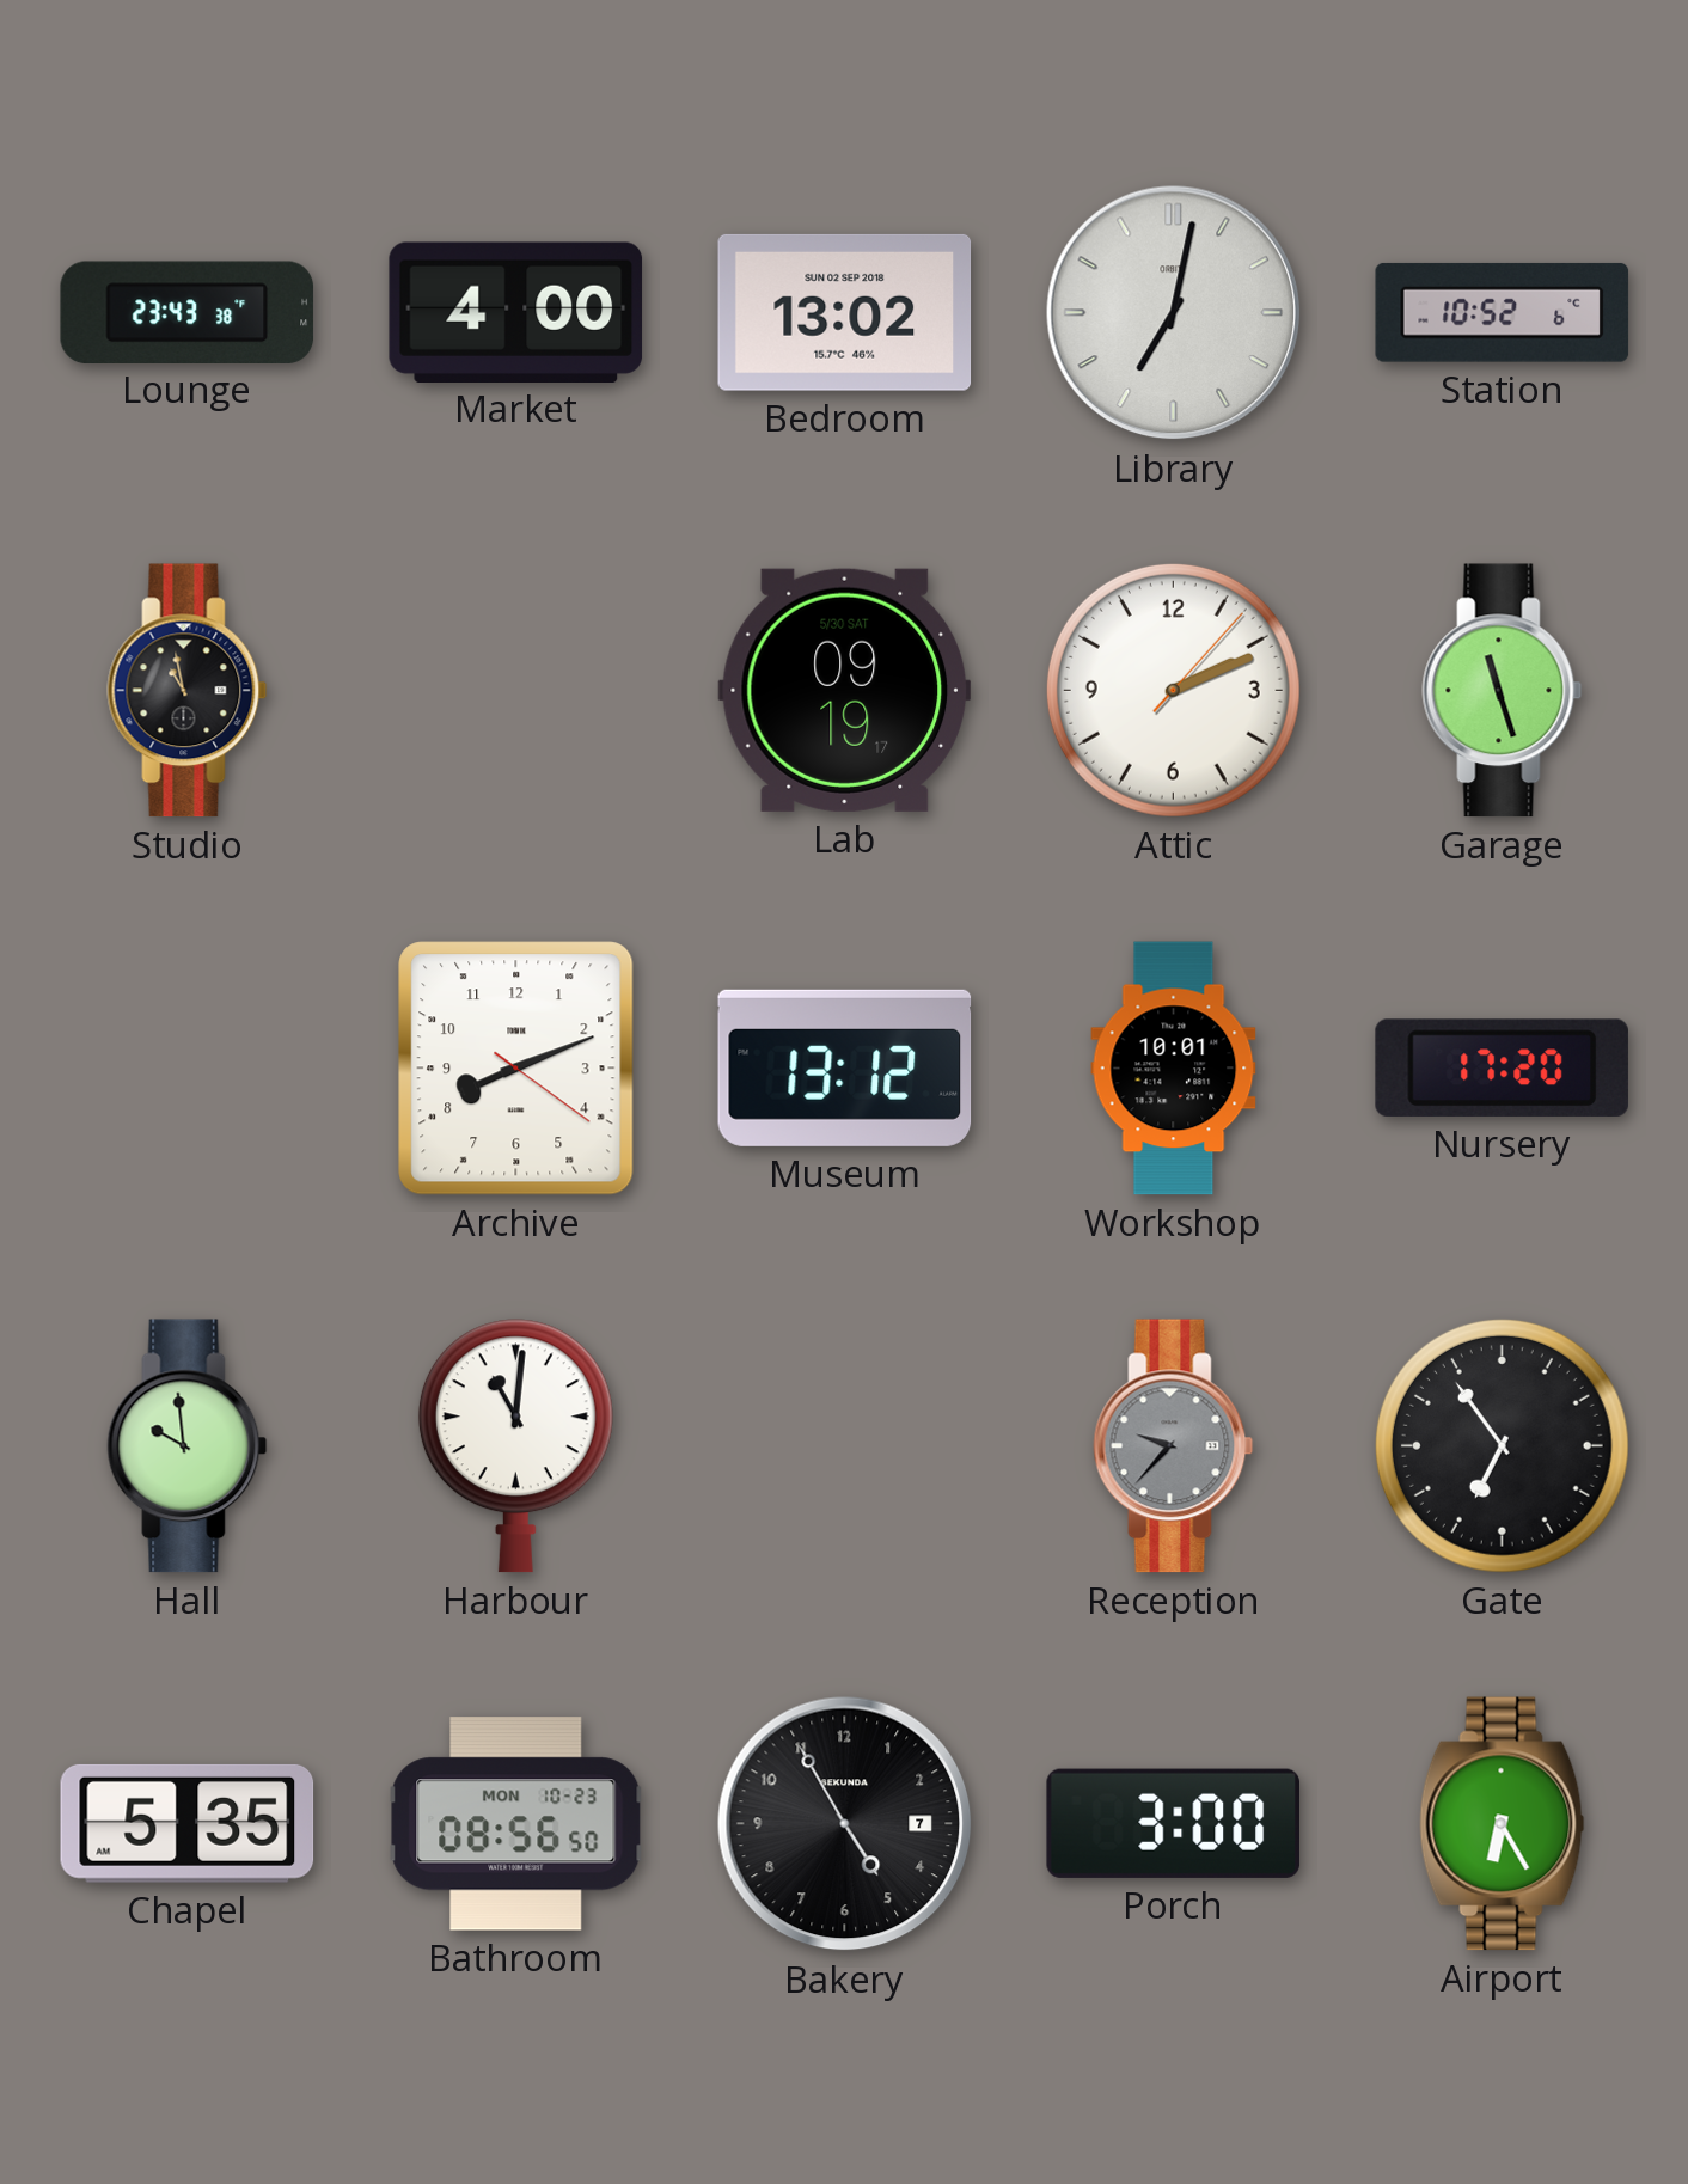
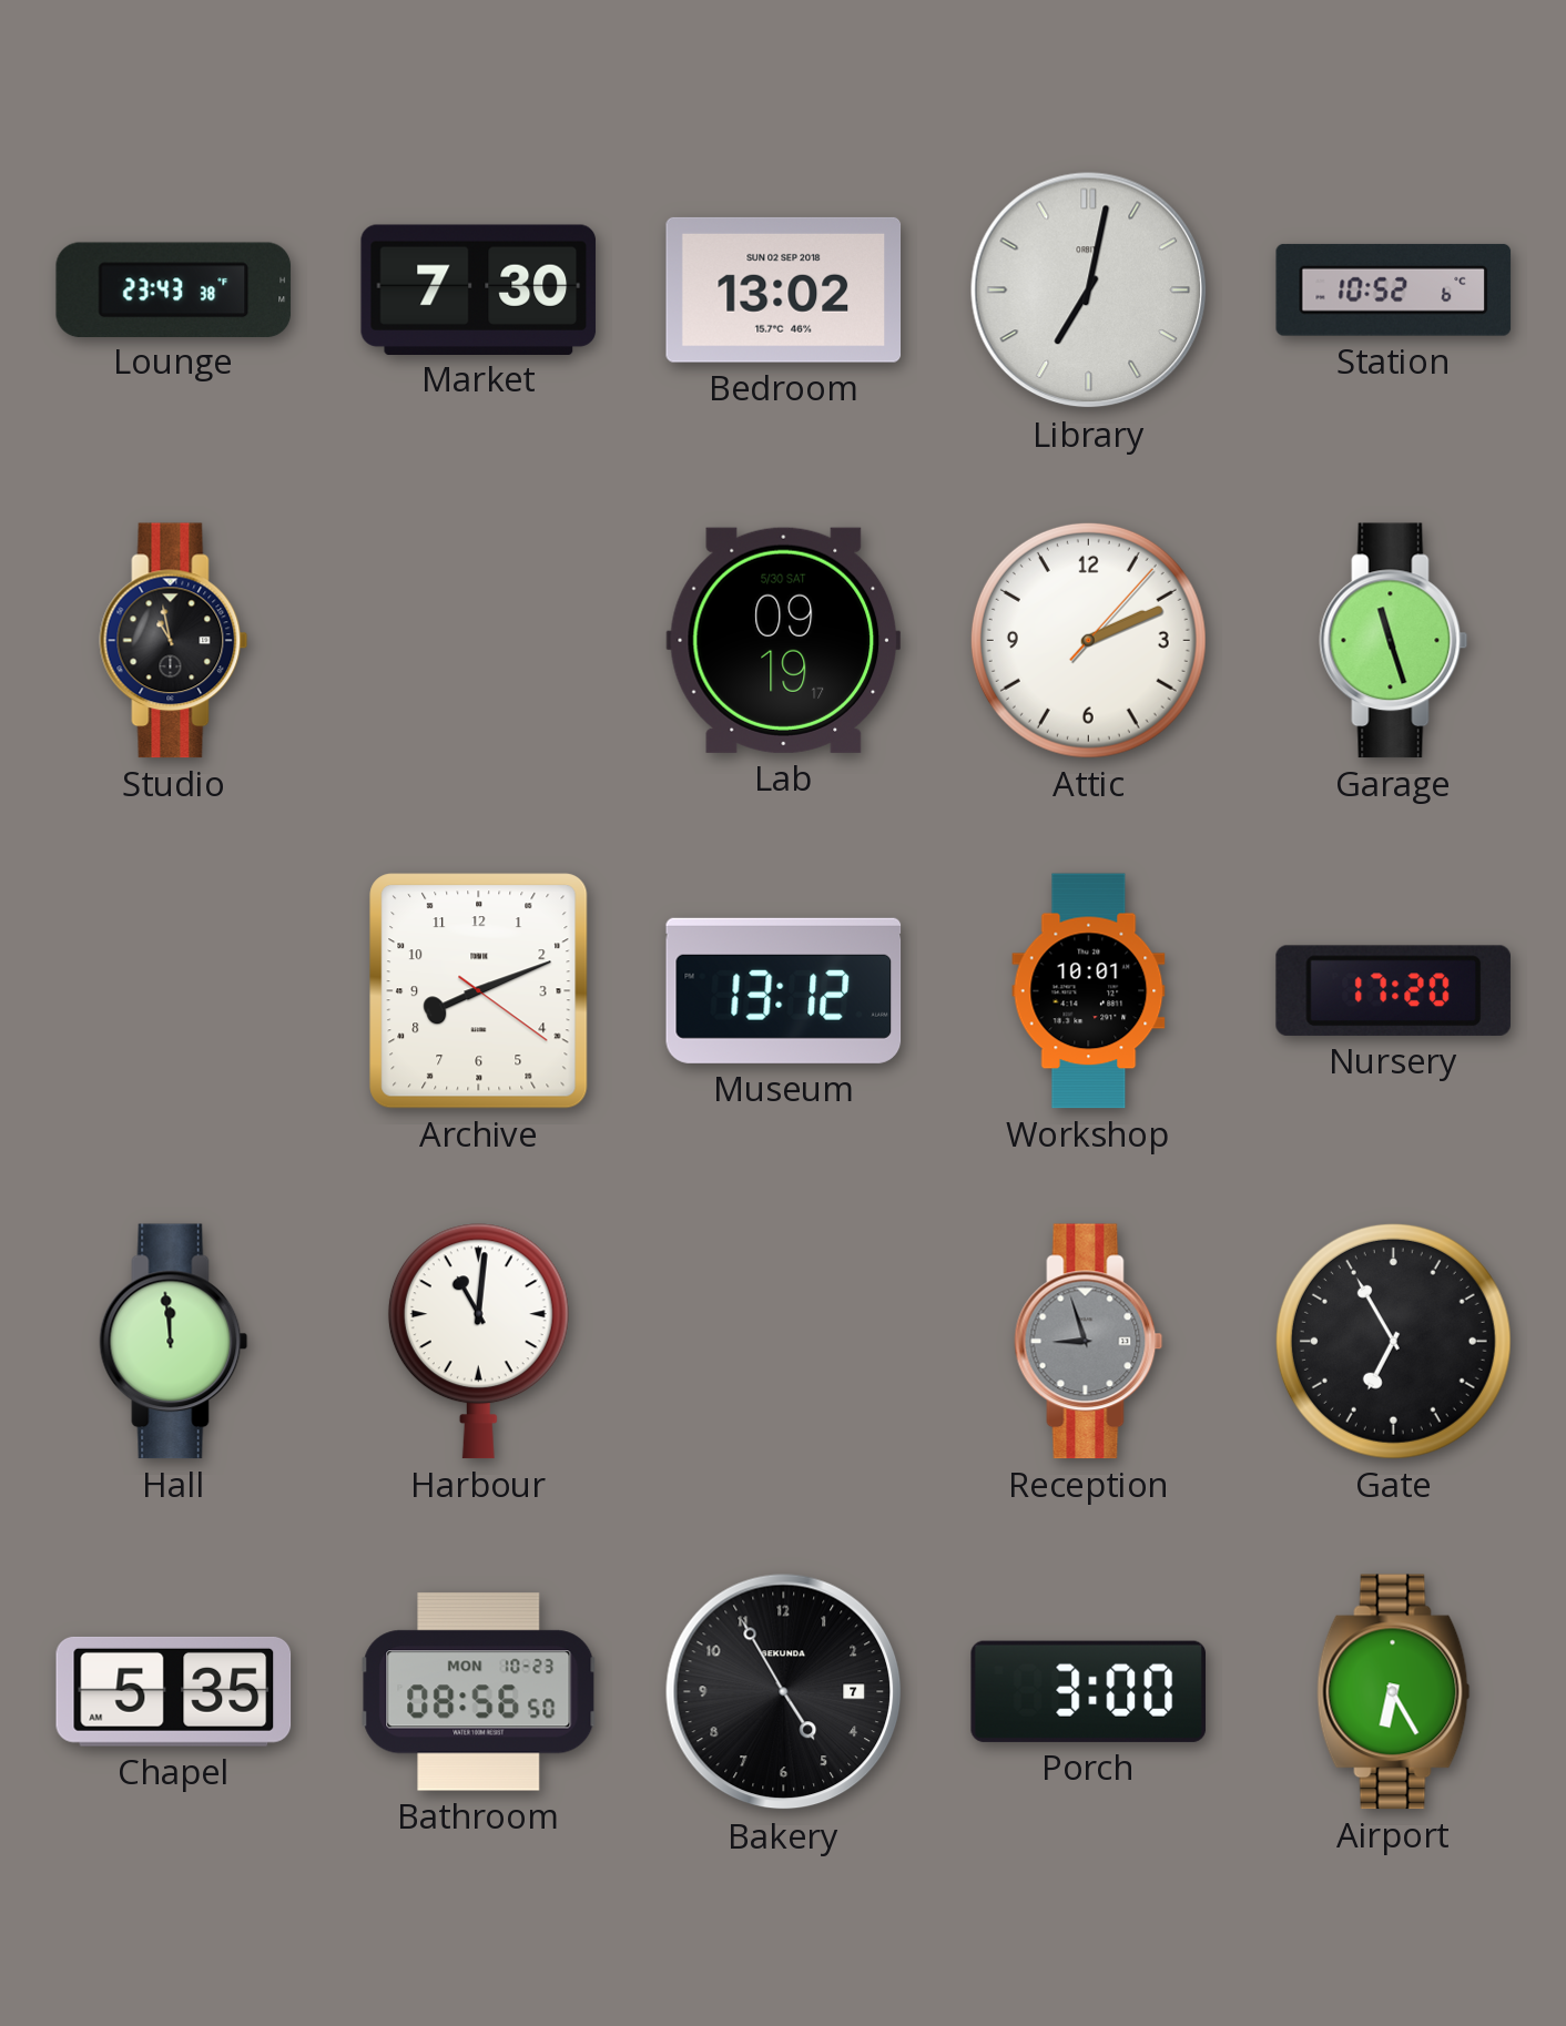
Market: 4:00 -> 7:30
Hall: 9:59 -> 11:59
Reception: 9:37 -> 8:57
Gate: 6:54 -> 6:55
